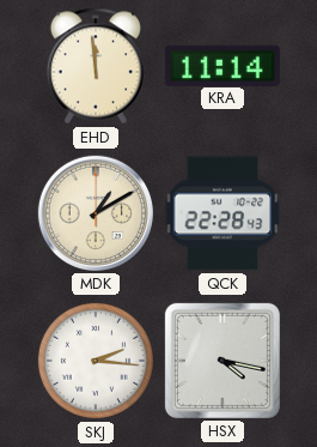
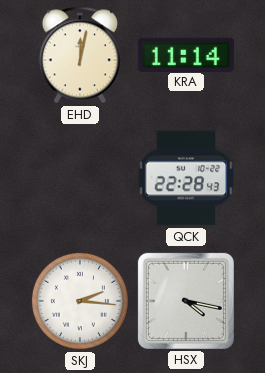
EHD: 11:59 -> 12:02
MDK: 1:10 -> none
